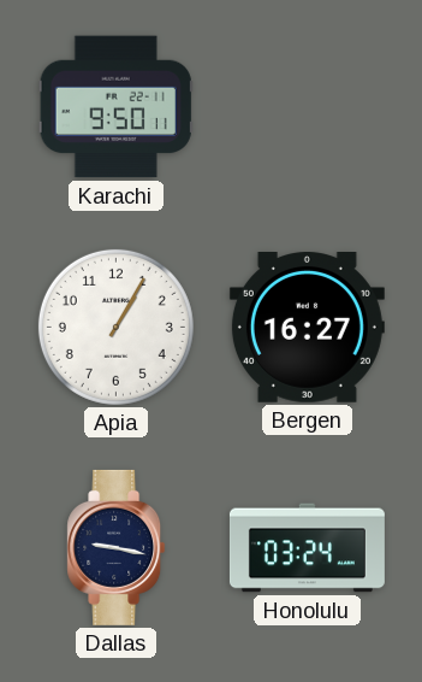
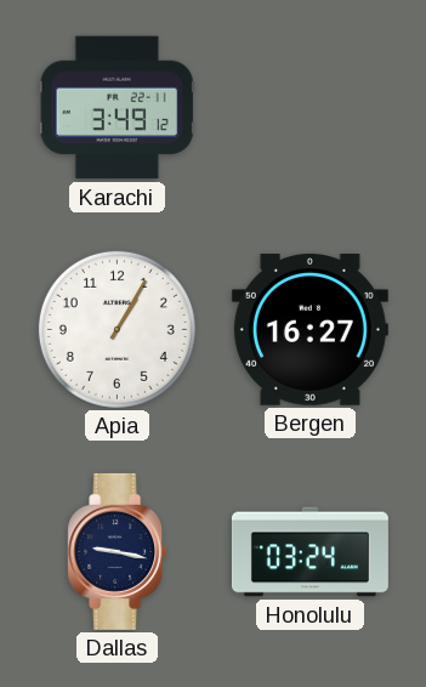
Karachi: 9:50 -> 3:49
